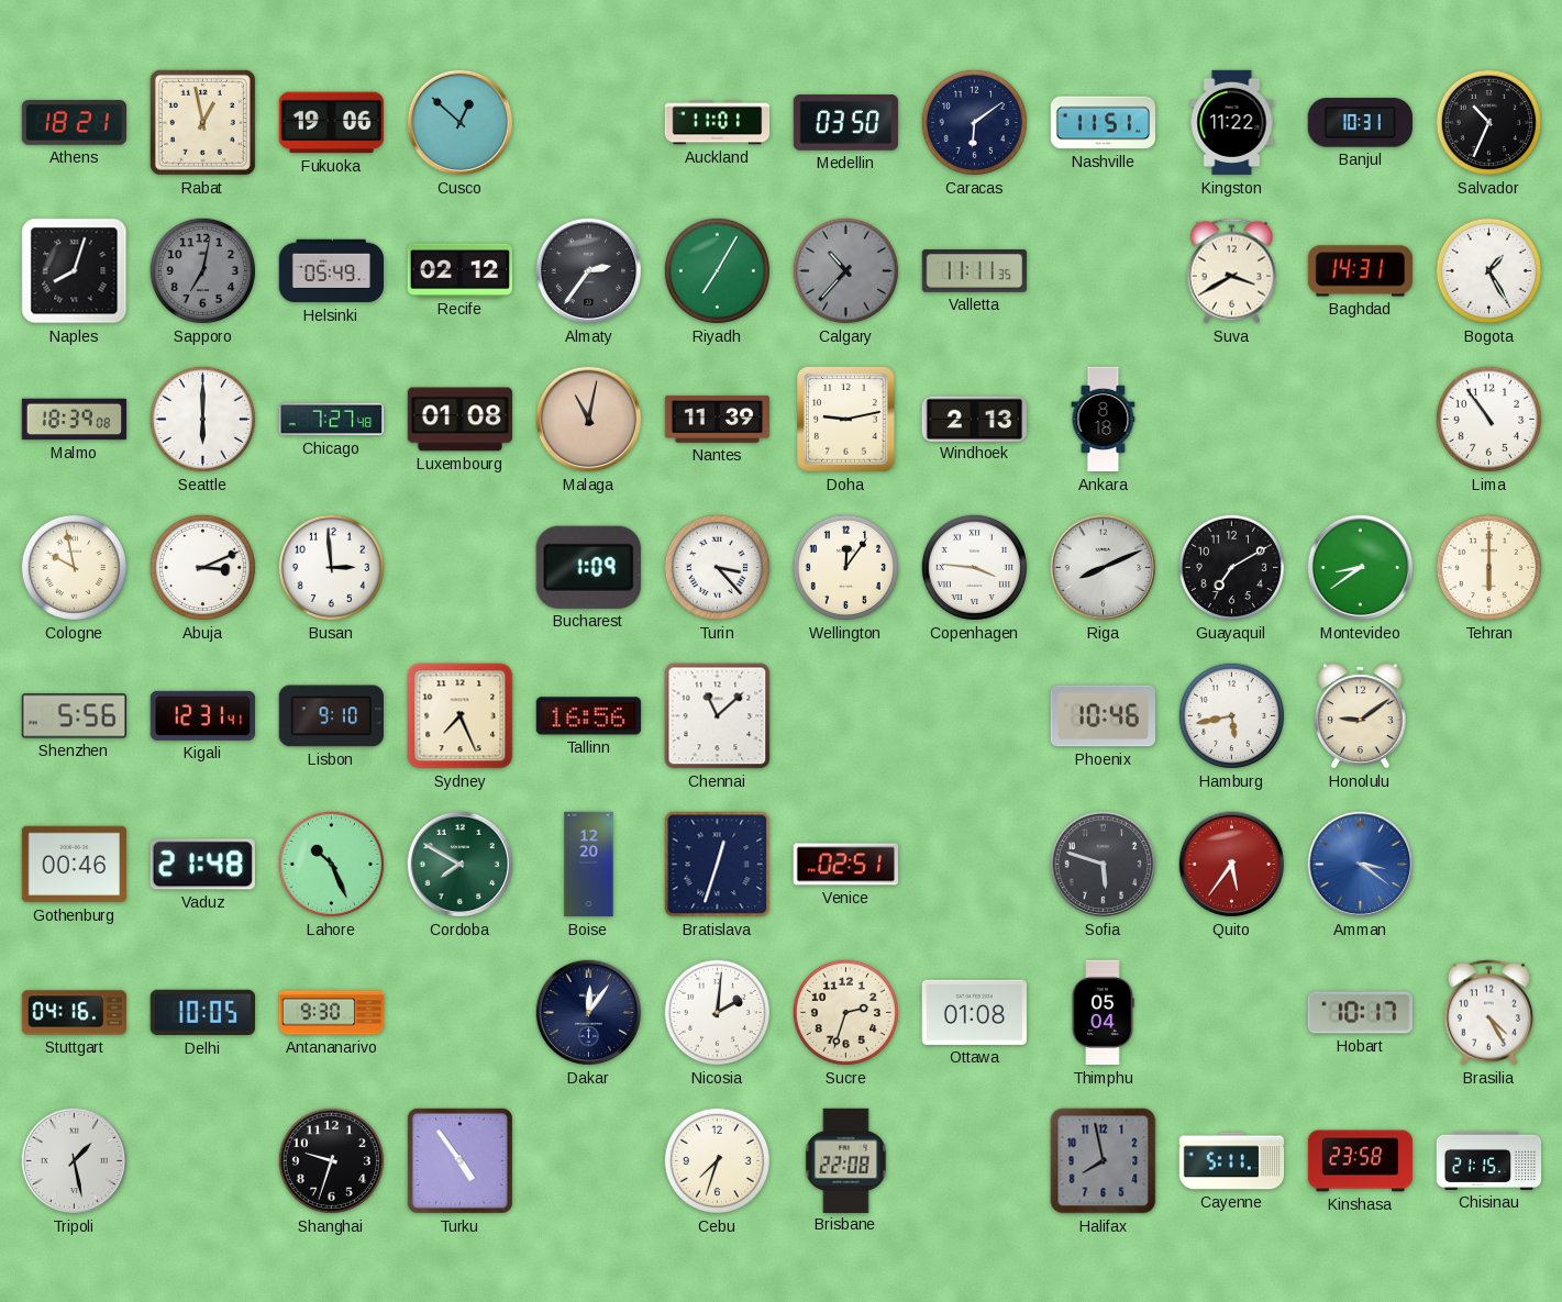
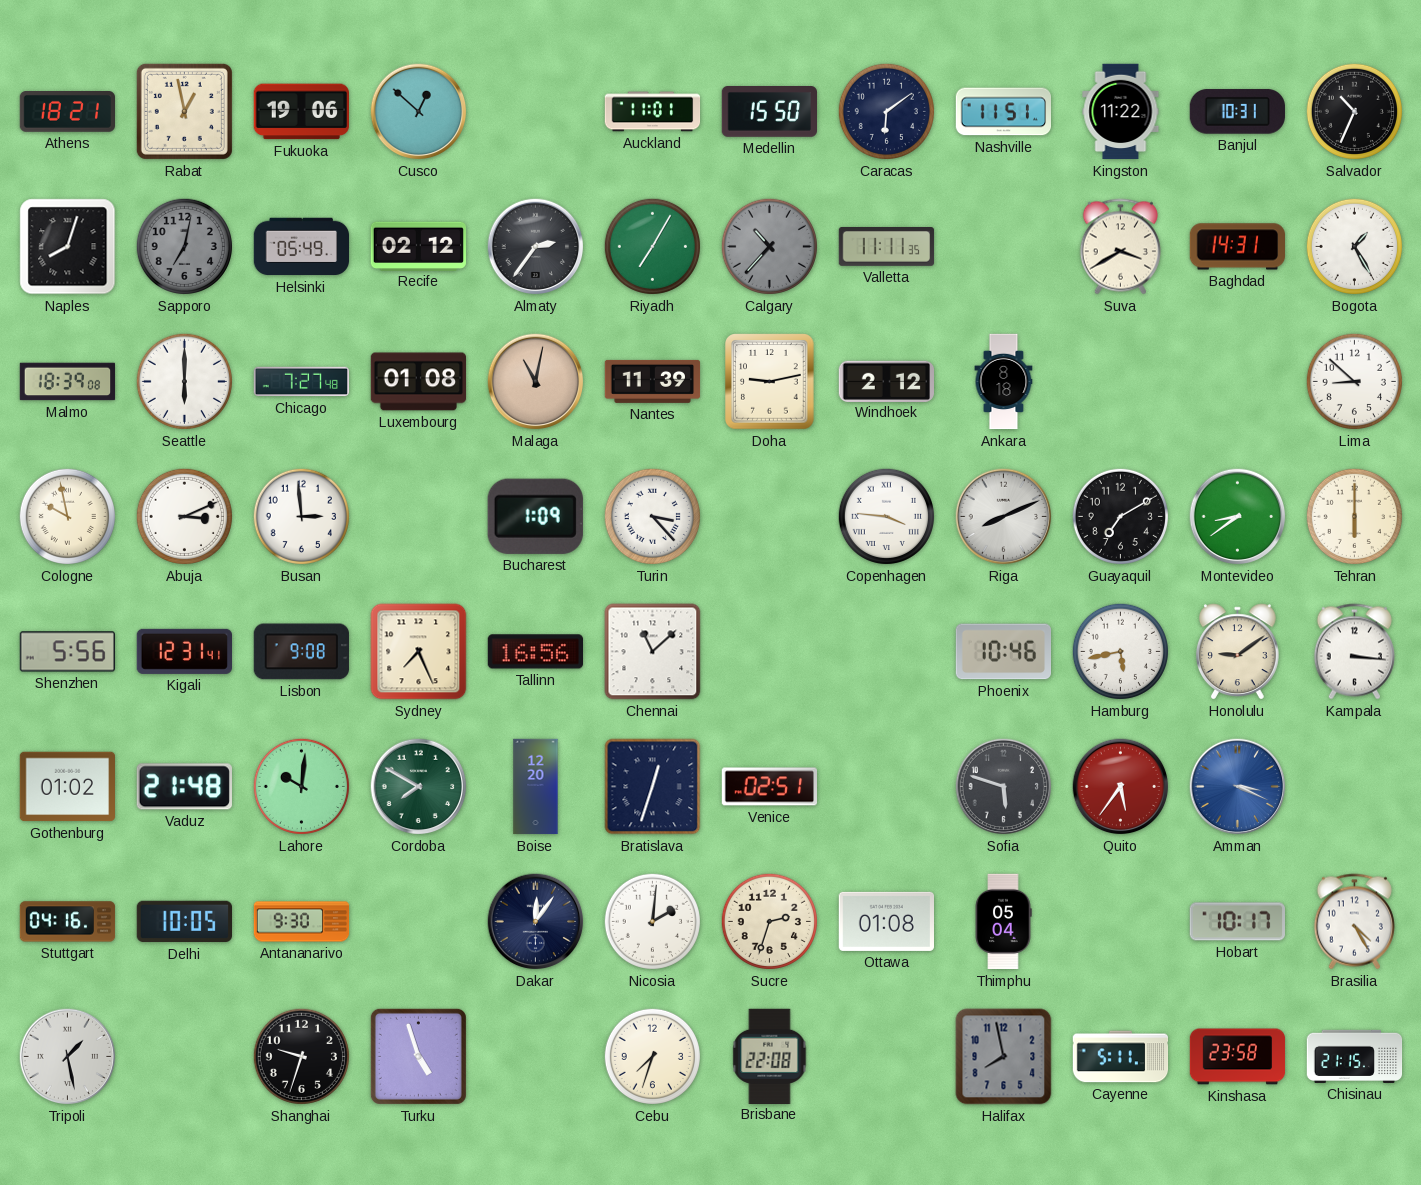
Medellin: 03:50 -> 15:50
Windhoek: 2:13 -> 2:12
Lima: 10:54 -> 8:52
Wellington: 12:06 -> none
Lisbon: 9:10 -> 9:08
Kampala: none -> 3:16
Gothenburg: 00:46 -> 01:02
Lahore: 10:26 -> 10:01
Amman: 3:21 -> 3:19
Turku: 4:54 -> 4:57
